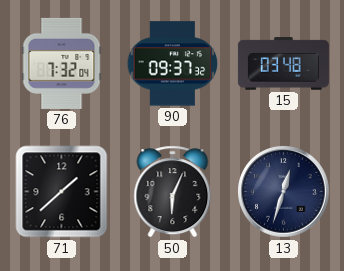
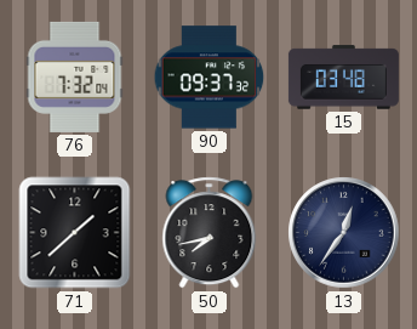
50: 6:04 -> 7:43
13: 12:33 -> 12:36
